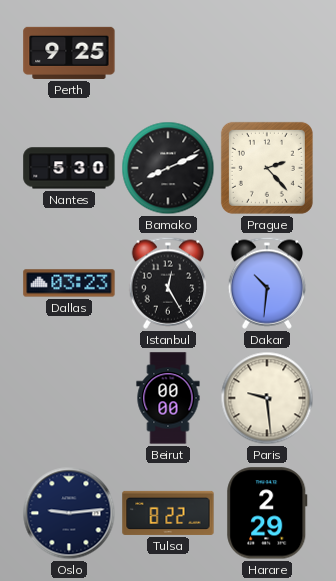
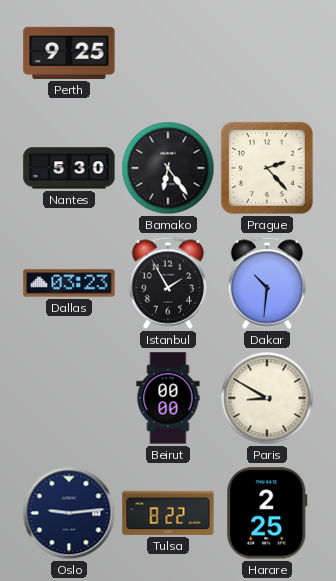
Bamako: 8:11 -> 6:24
Istanbul: 12:25 -> 1:55
Paris: 9:29 -> 8:50
Harare: 2:29 -> 2:25
